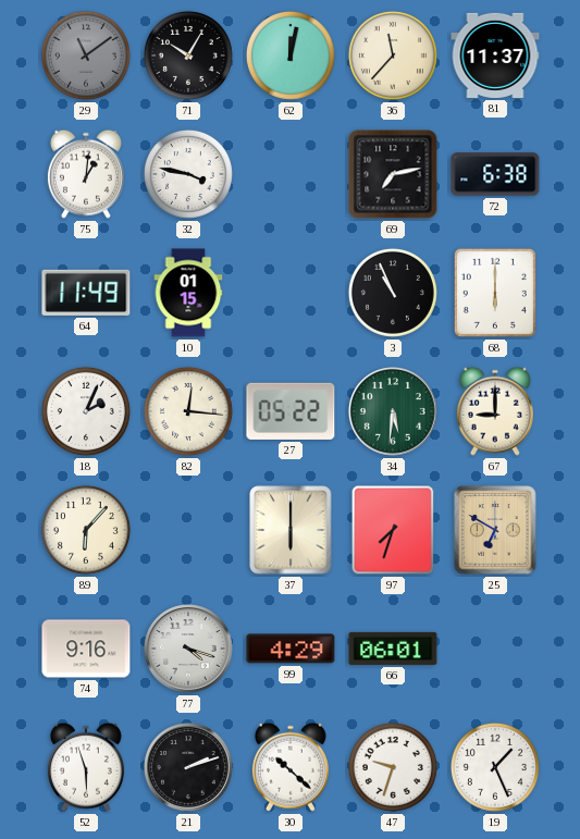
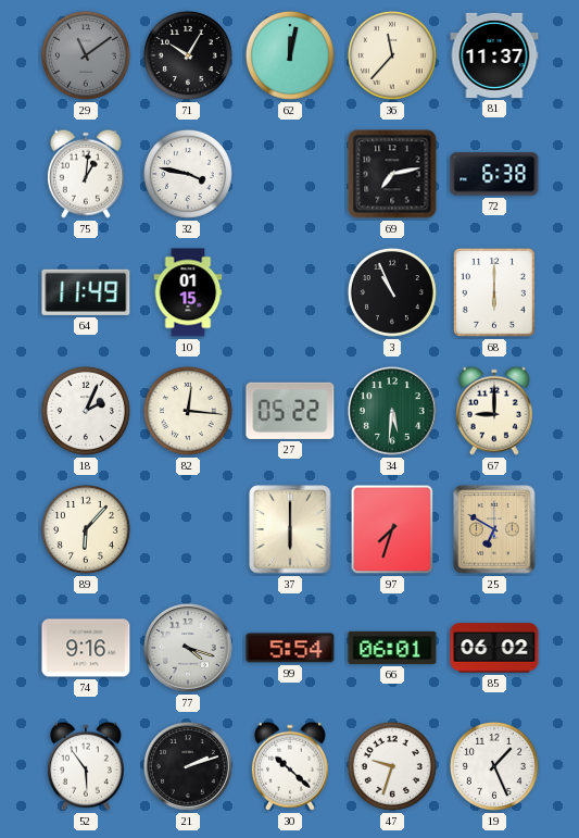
99: 4:29 -> 5:54
85: none -> 06:02
52: 5:57 -> 5:54
